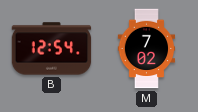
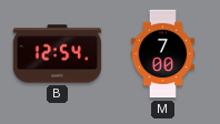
M: 7:02 -> 7:00
